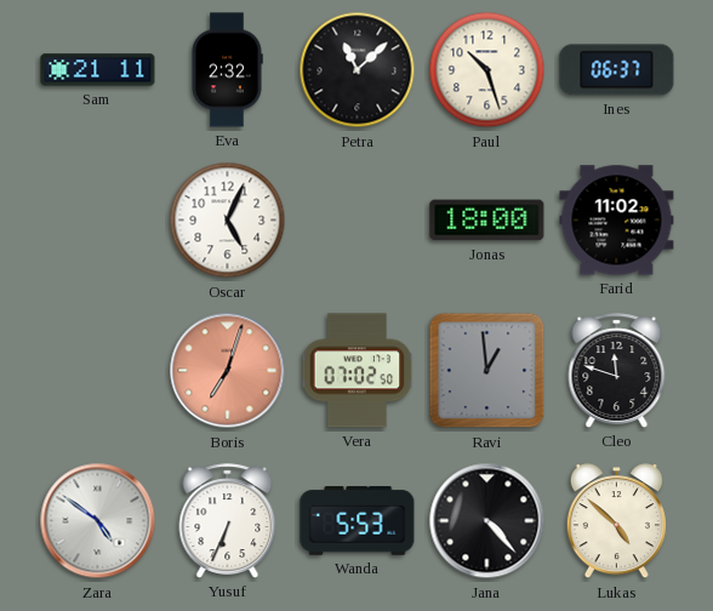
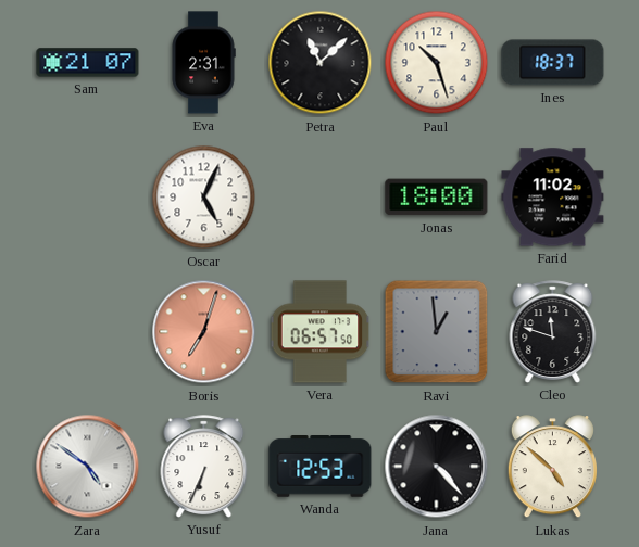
Sam: 21:11 -> 21:07
Eva: 2:32 -> 2:31
Ines: 06:37 -> 18:37
Vera: 07:02 -> 06:57
Wanda: 5:53 -> 12:53
